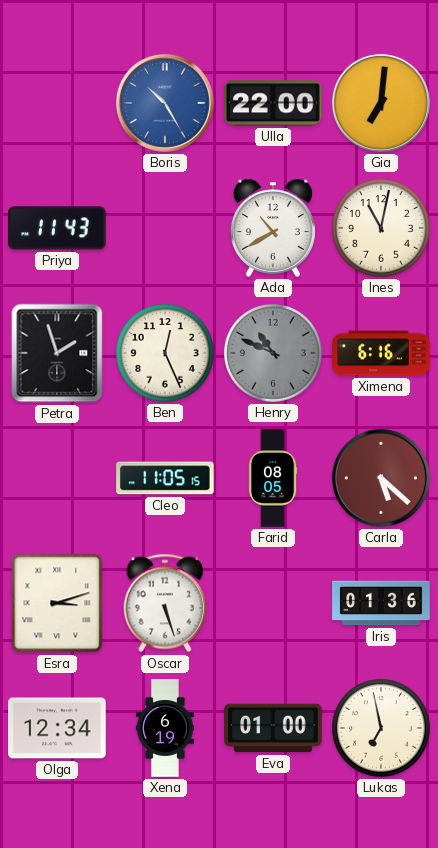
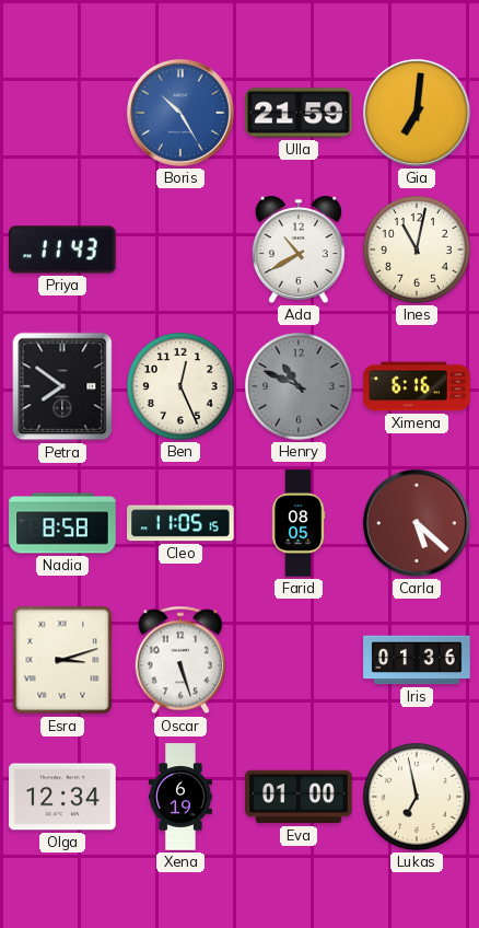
Ulla: 22:00 -> 21:59
Petra: 1:57 -> 7:51
Nadia: none -> 8:58
